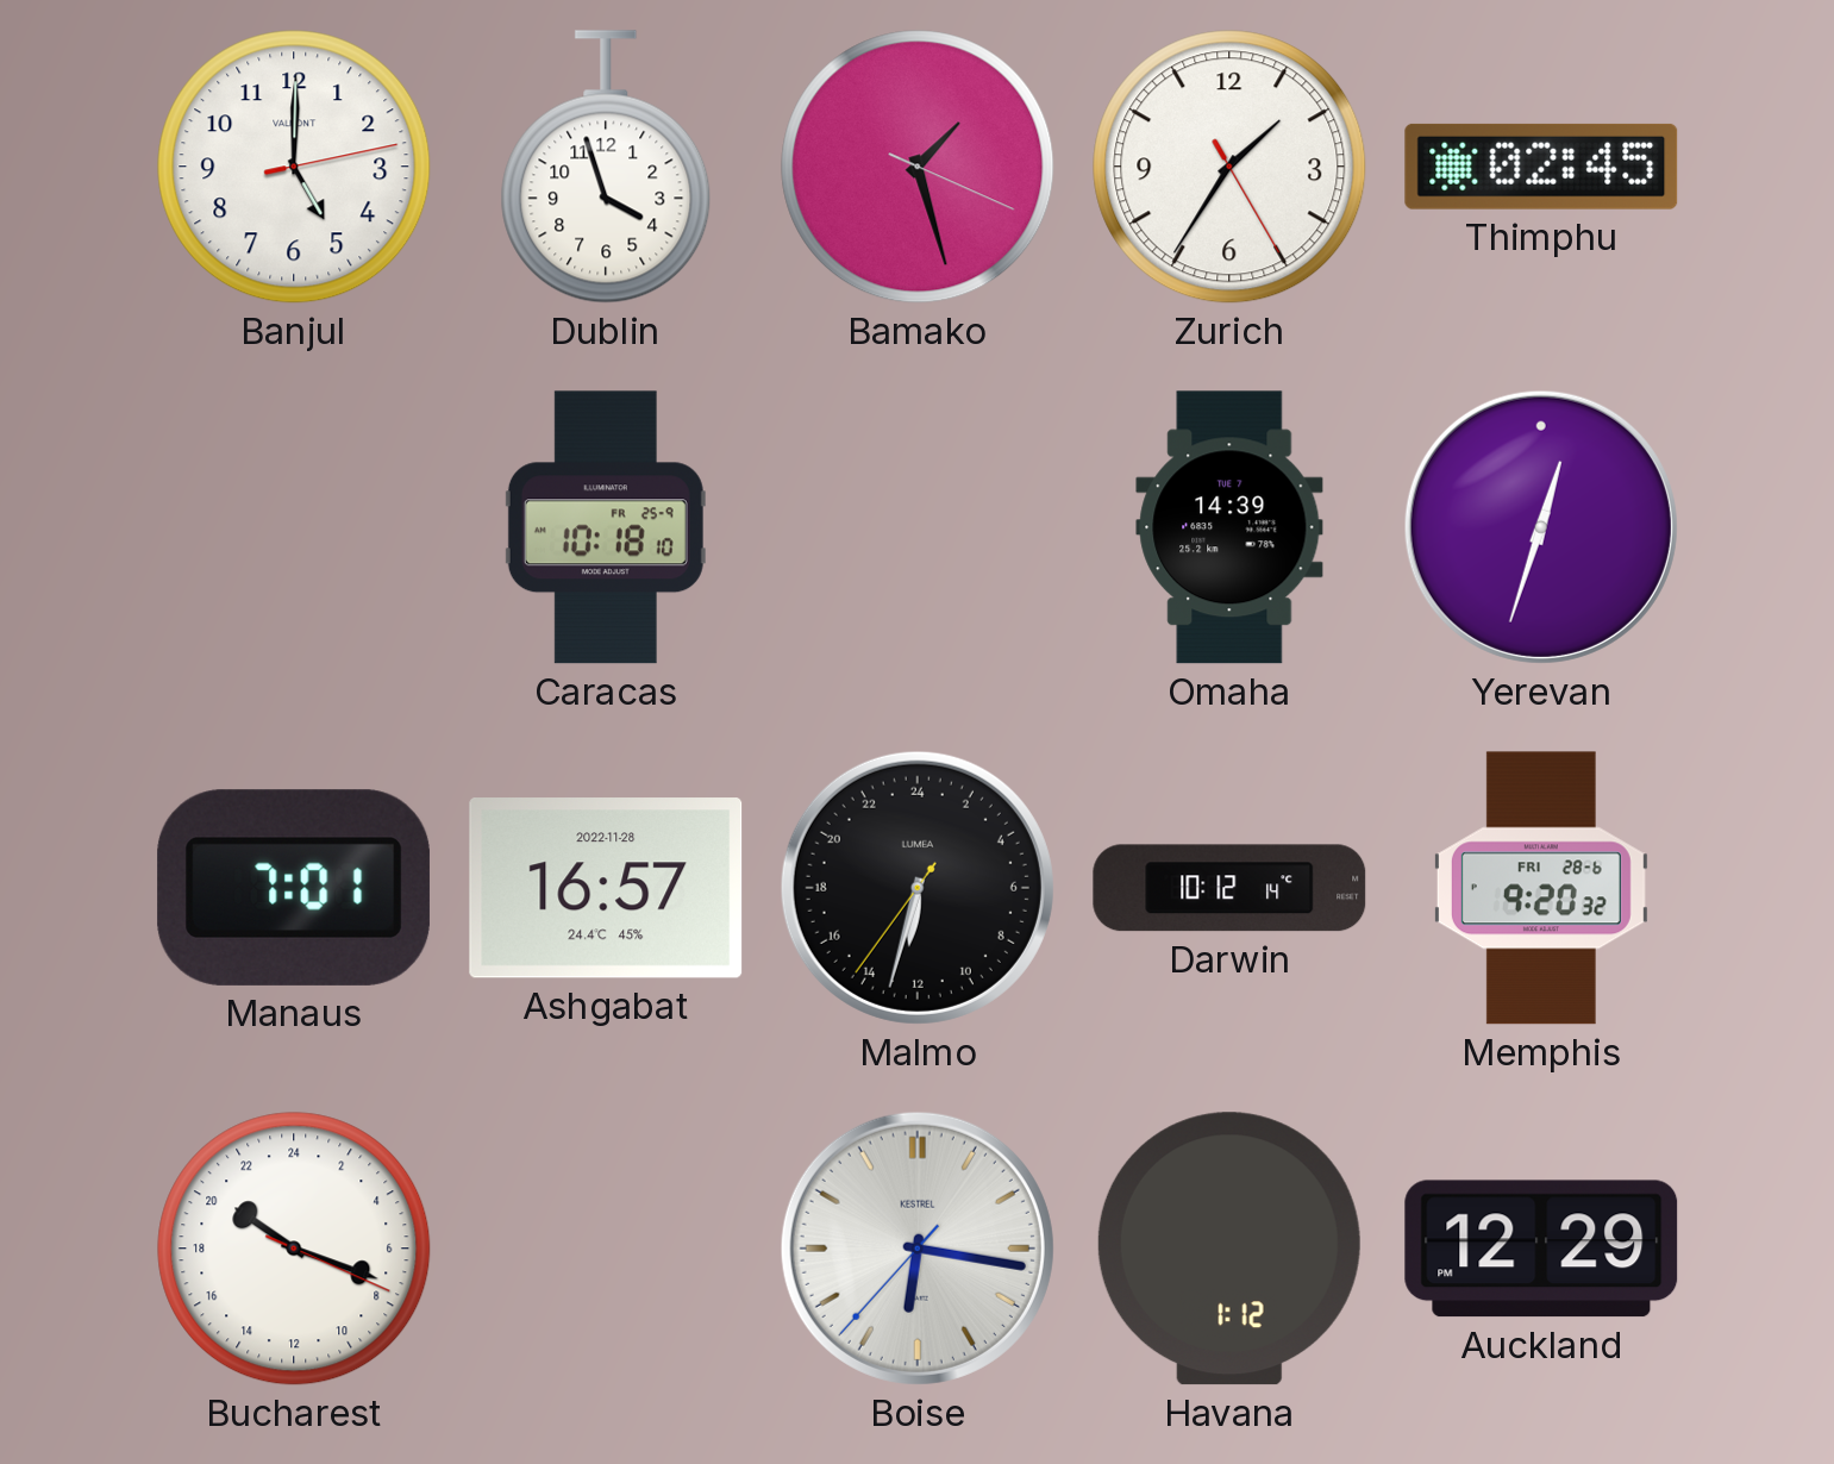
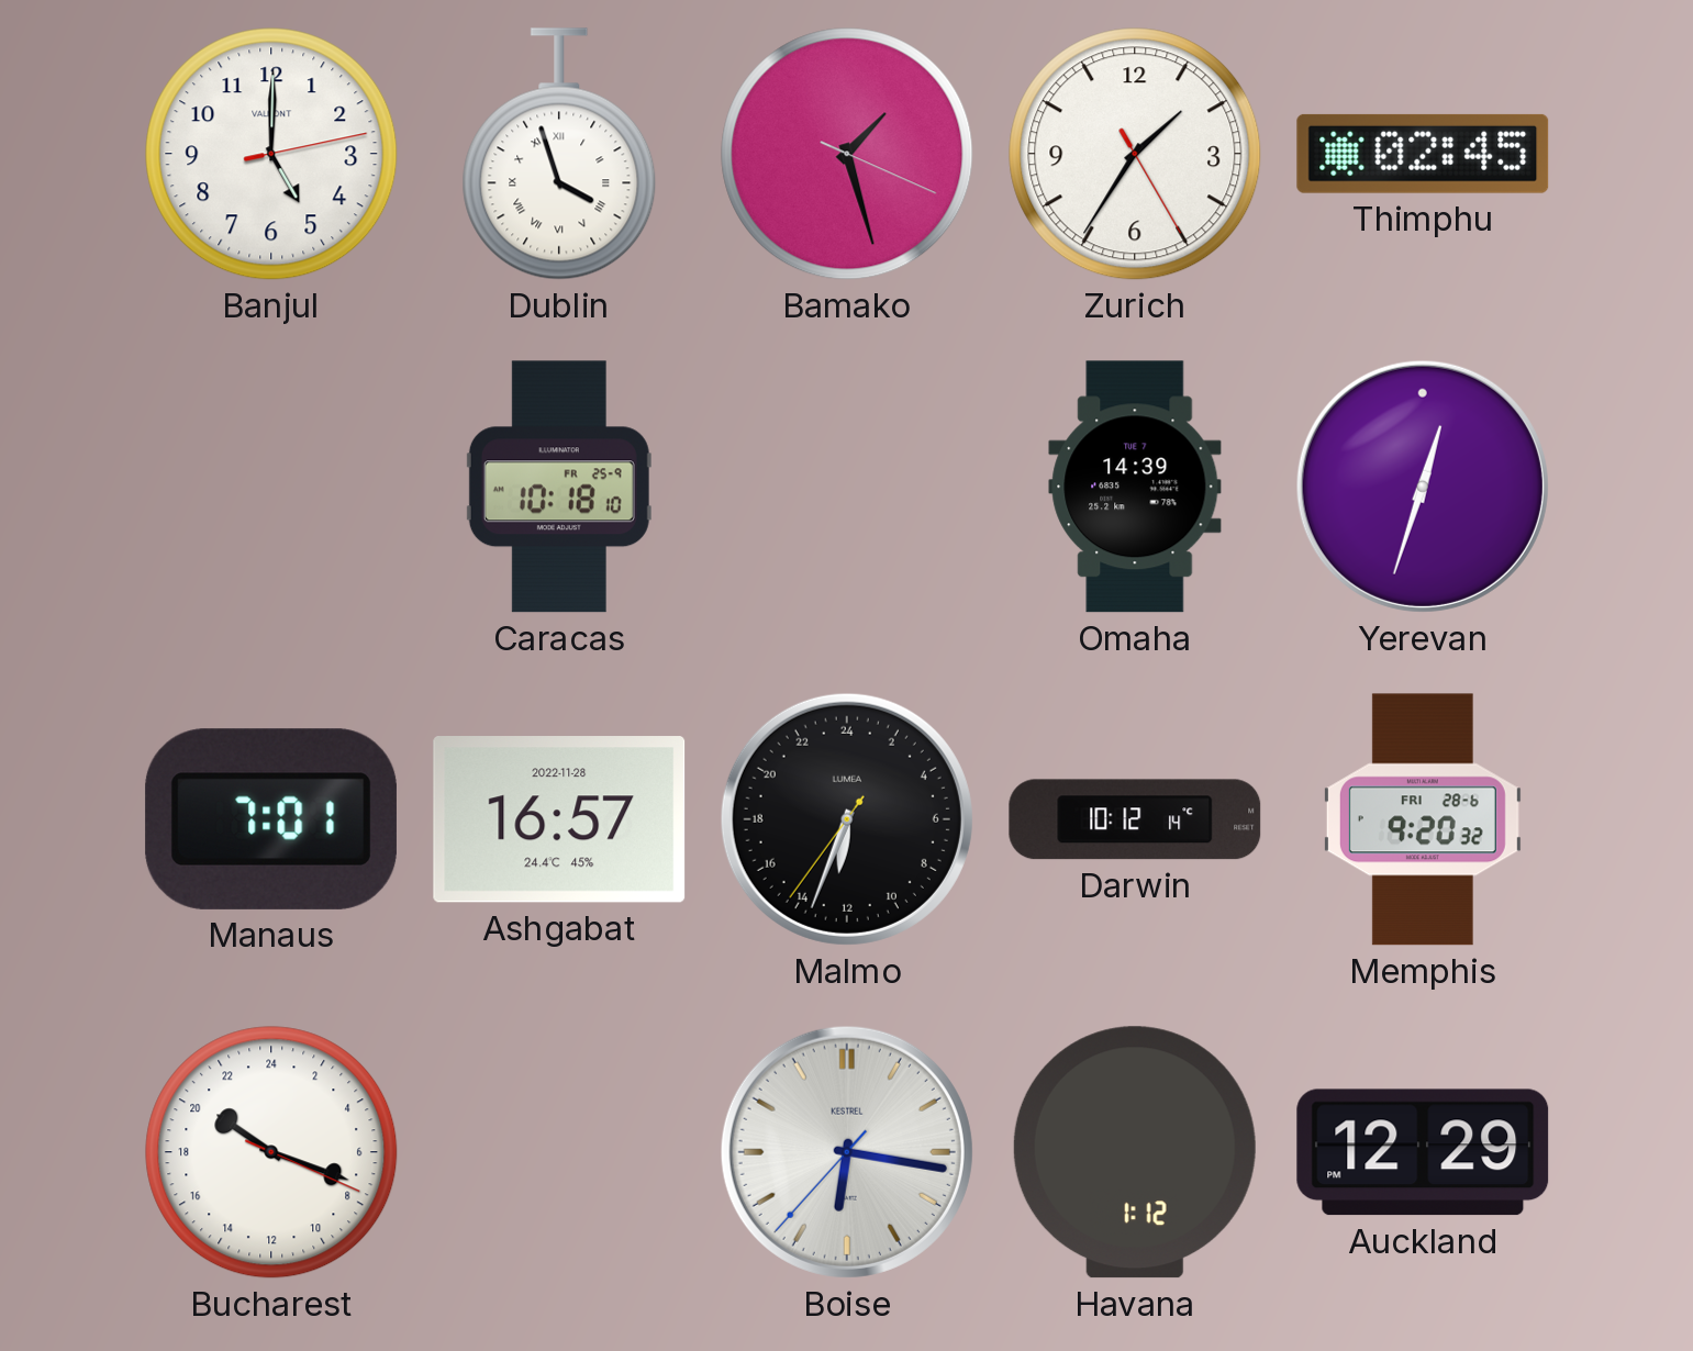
Dublin numerals: Arabic -> Roman
Malmo: 12:32 -> 12:33
